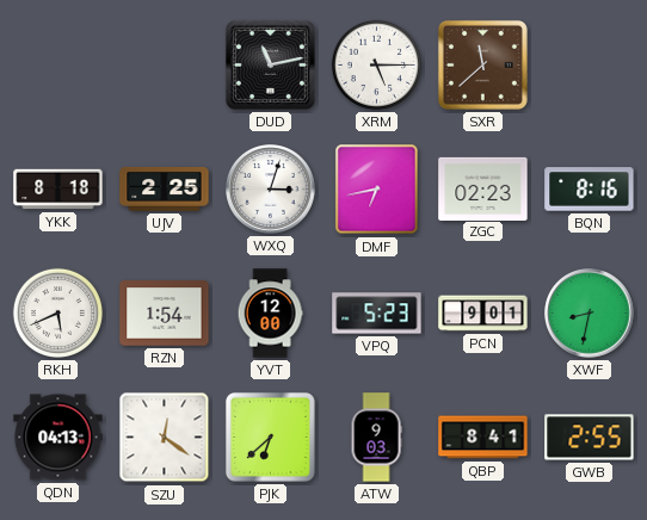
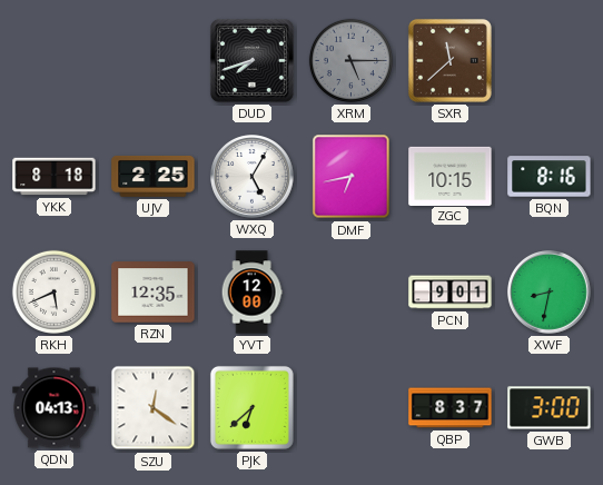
DUD: 11:13 -> 7:42
XRM dial: white -> grey
WXQ: 3:03 -> 5:05
ZGC: 02:23 -> 10:15
RZN: 1:54 -> 12:35
VPQ: 5:23 -> none
ATW: 9:03 -> none
QBP: 8:41 -> 8:37
GWB: 2:55 -> 3:00
